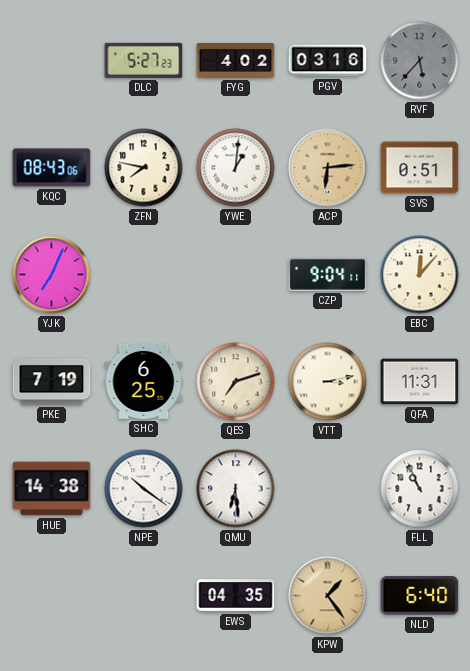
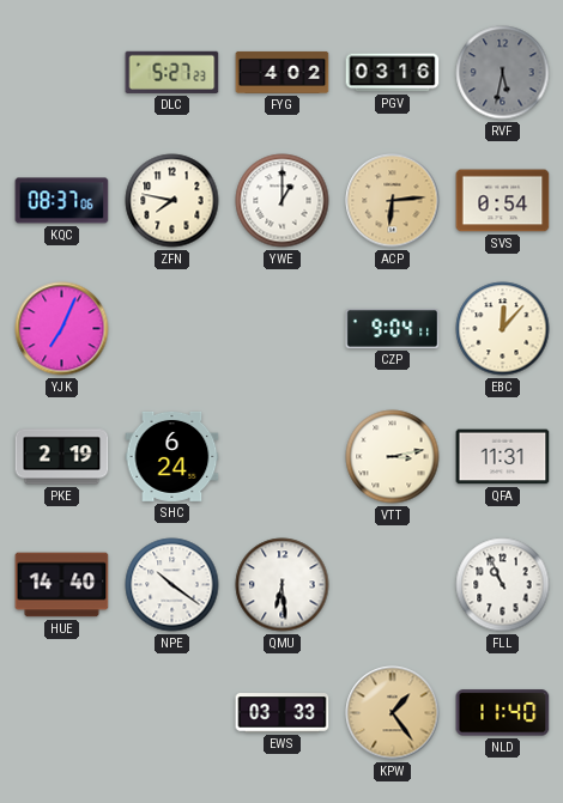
RVF: 5:37 -> 5:32
KQC: 08:43 -> 08:37
YWE: 1:01 -> 1:00
SVS: 0:51 -> 0:54
PKE: 7:19 -> 2:19
SHC: 6:25 -> 6:24
QES: 7:12 -> none
HUE: 14:38 -> 14:40
EWS: 04:35 -> 03:33
NLD: 6:40 -> 11:40
